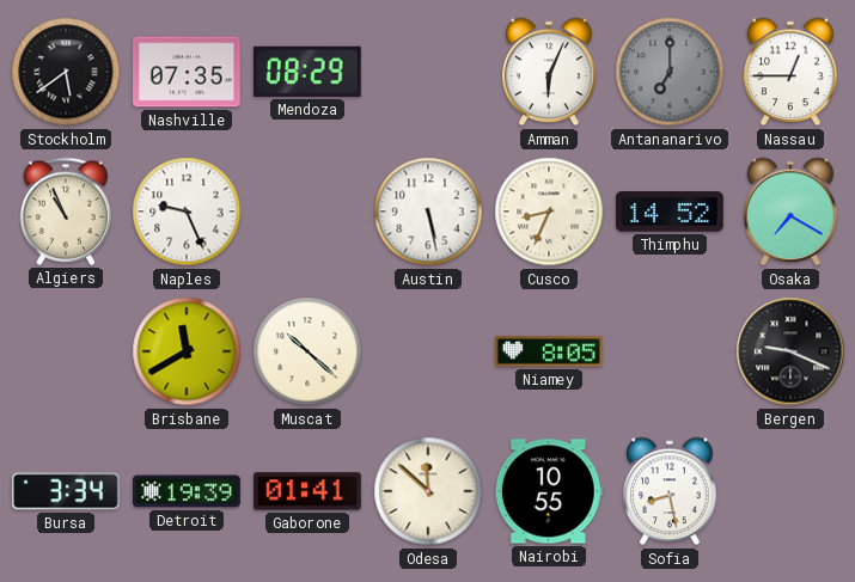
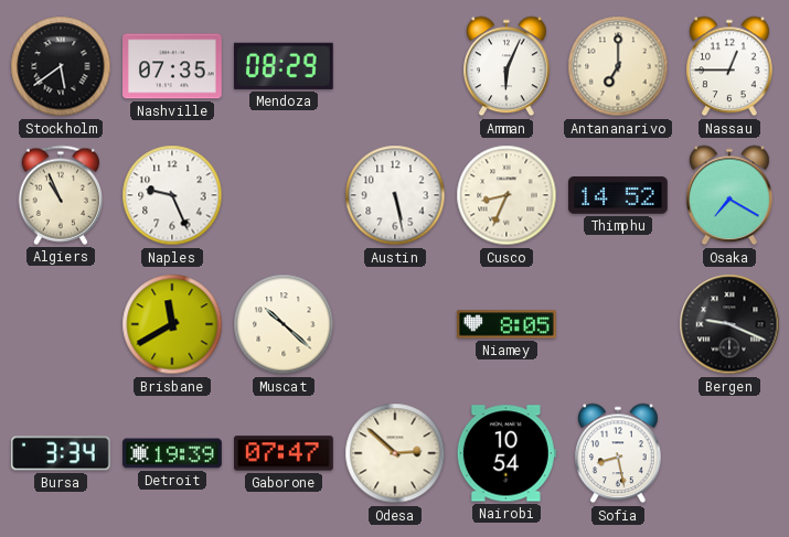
Antananarivo dial: grey -> cream
Gaborone: 01:41 -> 07:47
Odesa: 11:52 -> 2:52
Nairobi: 10:55 -> 10:54
